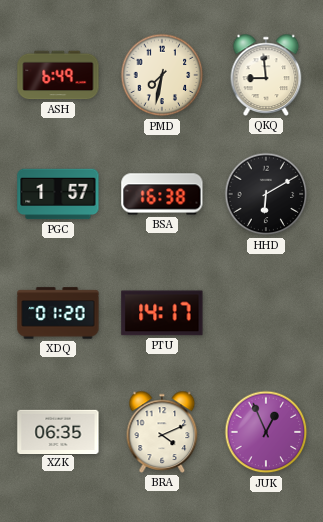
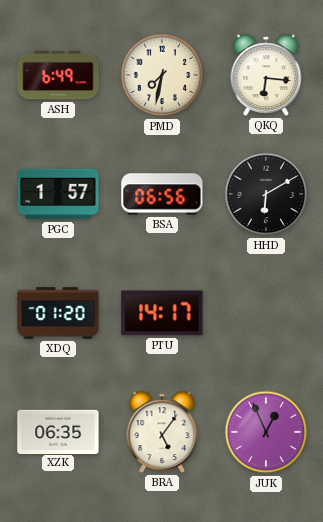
QKQ: 8:59 -> 6:16
BSA: 16:38 -> 06:56
BRA: 4:11 -> 5:06
